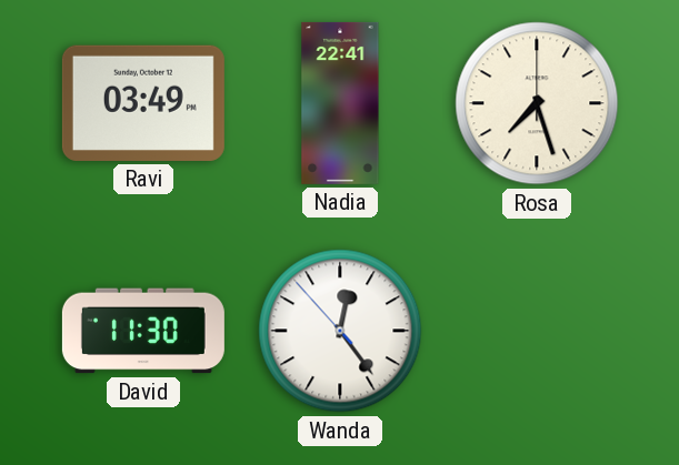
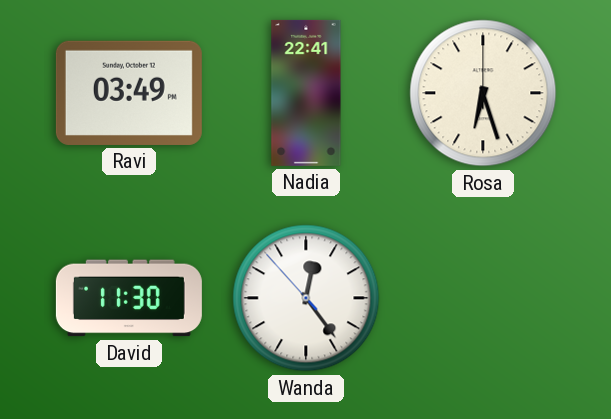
Rosa: 7:27 -> 6:27
